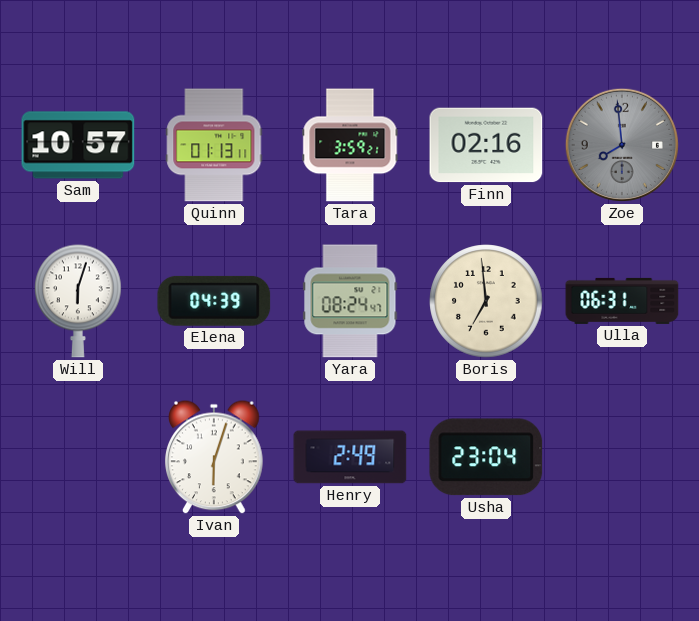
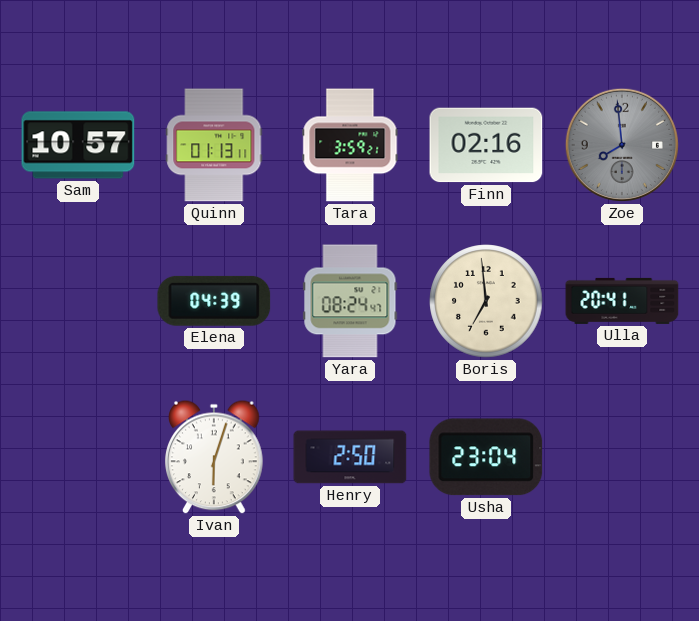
Will: 6:03 -> none
Ulla: 06:31 -> 20:41
Henry: 2:49 -> 2:50
